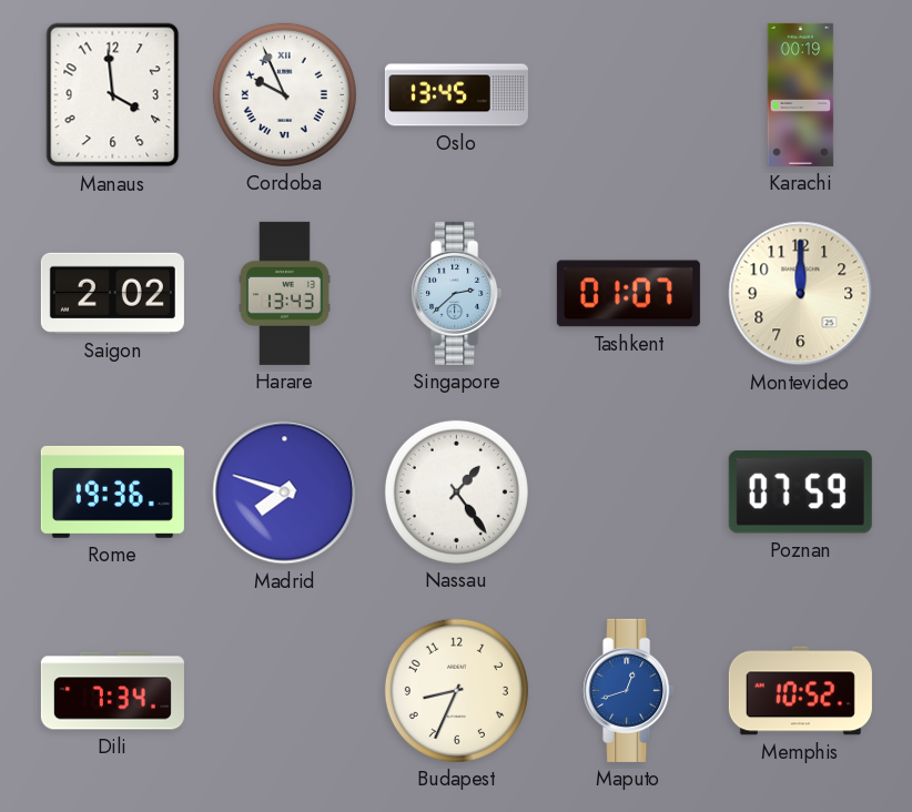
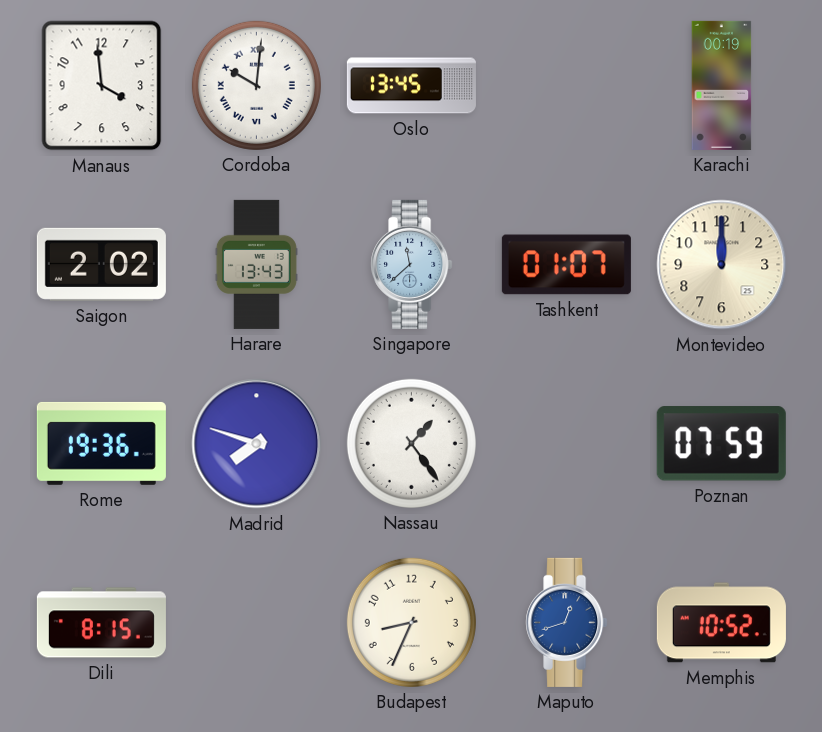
Cordoba: 9:56 -> 10:01
Singapore: 2:38 -> 11:38
Dili: 7:34 -> 8:15
